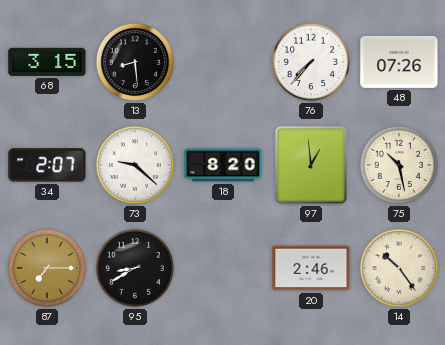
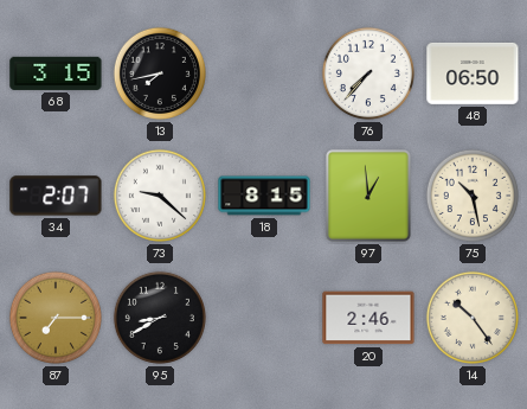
13: 8:29 -> 7:43
48: 07:26 -> 06:50
18: 8:20 -> 8:15
